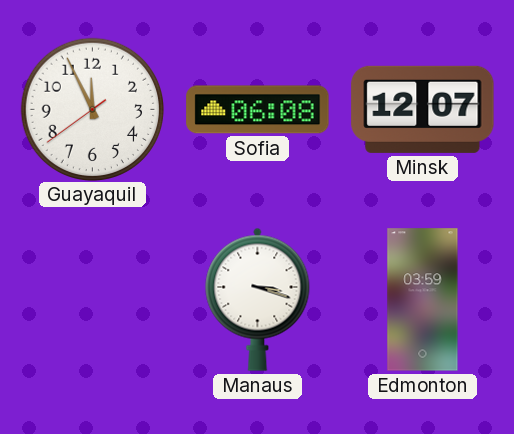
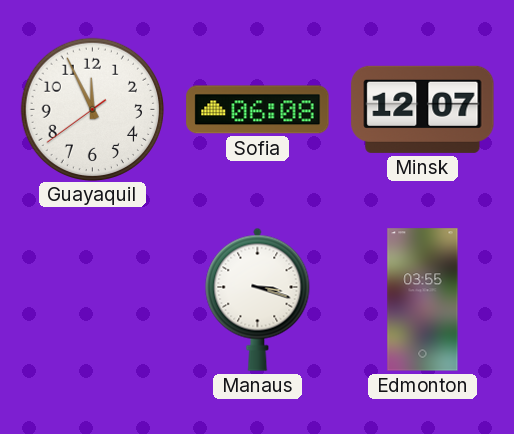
Edmonton: 03:59 -> 03:55
